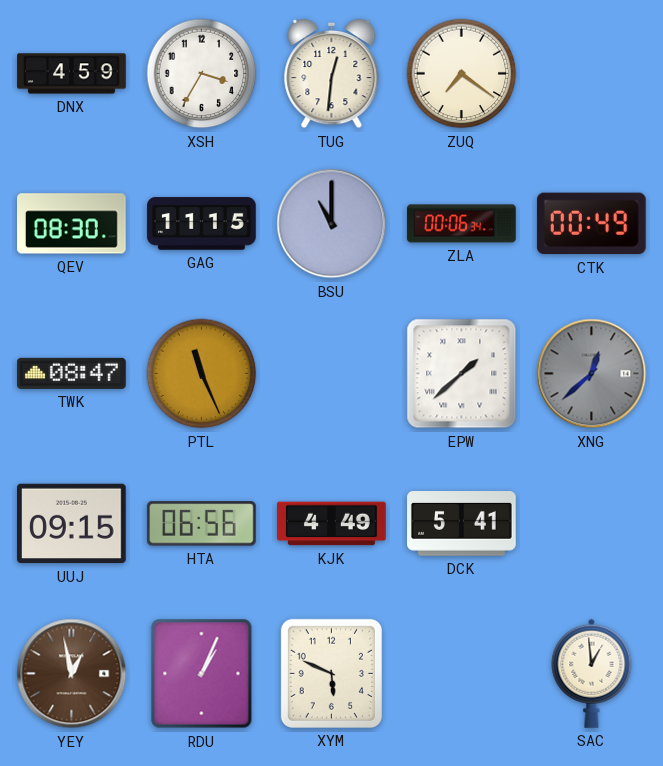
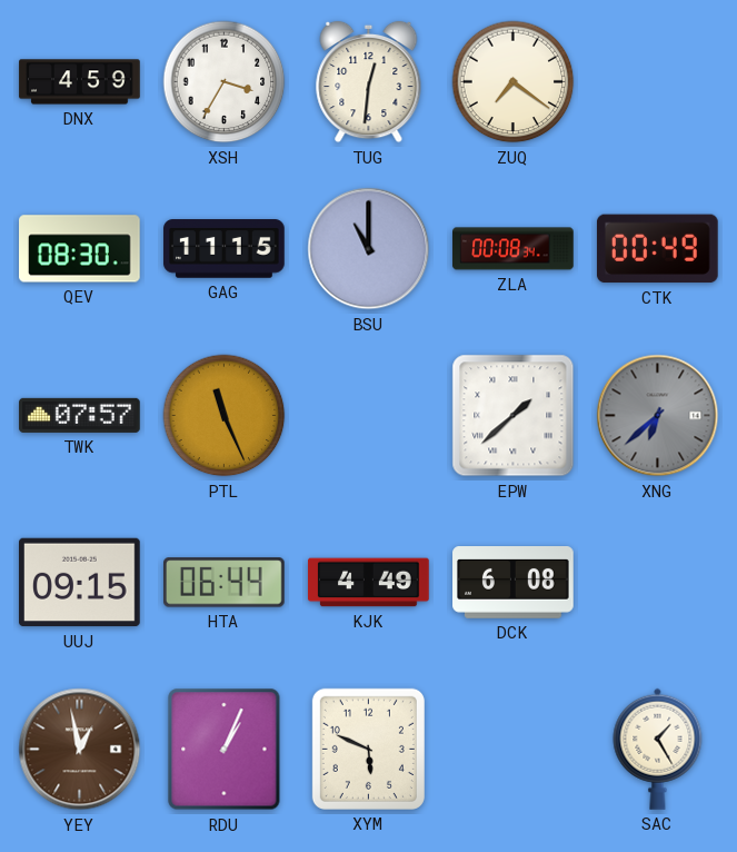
ZLA: 00:06 -> 00:08
TWK: 08:47 -> 07:57
XNG: 12:38 -> 6:38
HTA: 06:56 -> 06:44
DCK: 5:41 -> 6:08
SAC: 12:59 -> 1:25
